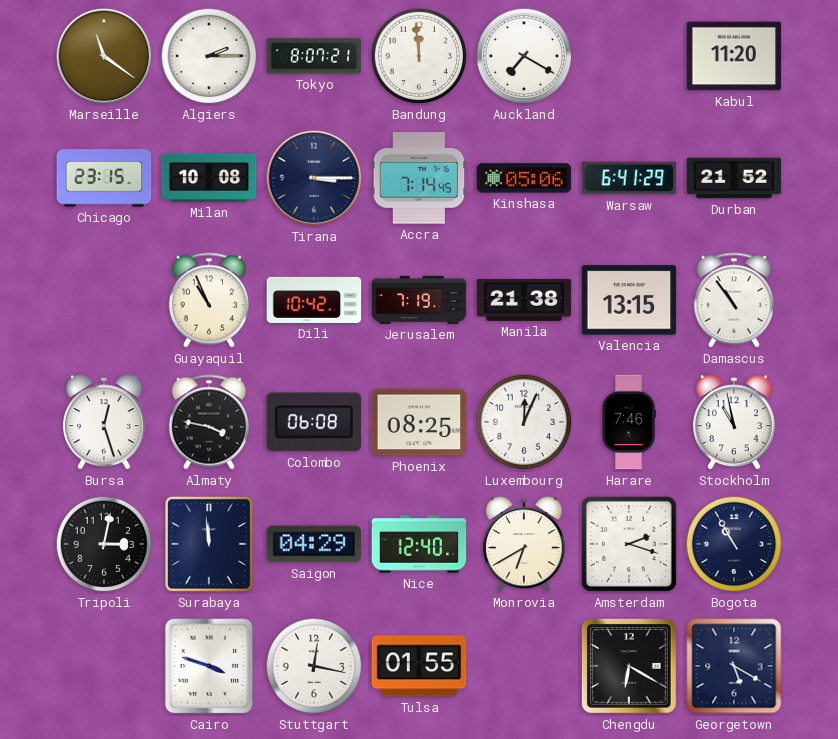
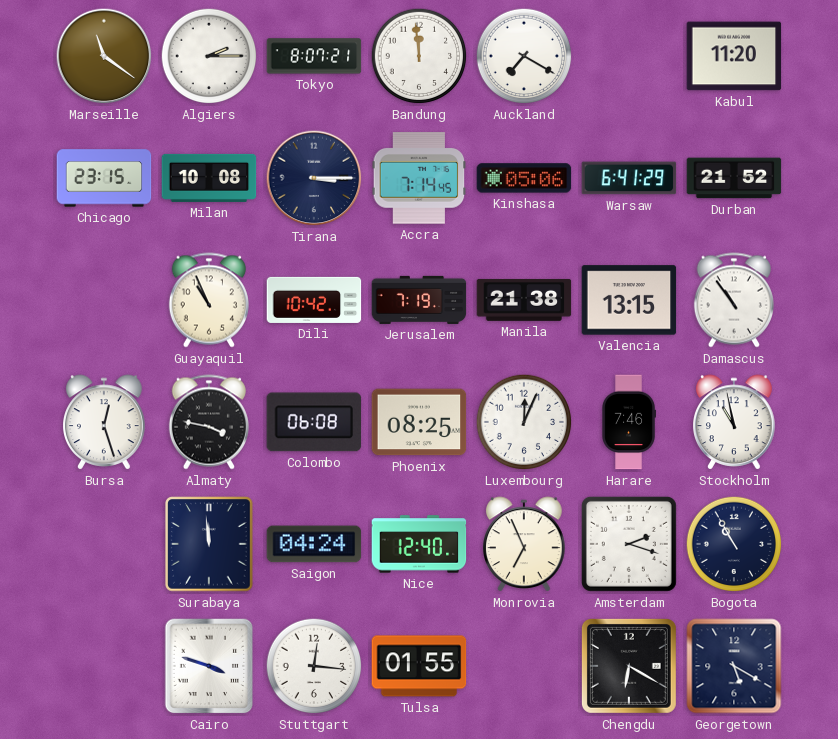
Tripoli: 3:02 -> none
Saigon: 04:29 -> 04:24
Monrovia: 6:40 -> 6:56
Stuttgart: 12:17 -> 12:16
